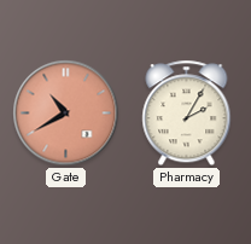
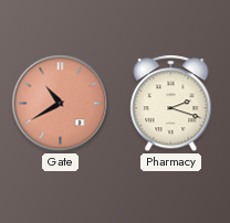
Pharmacy: 2:05 -> 2:18
